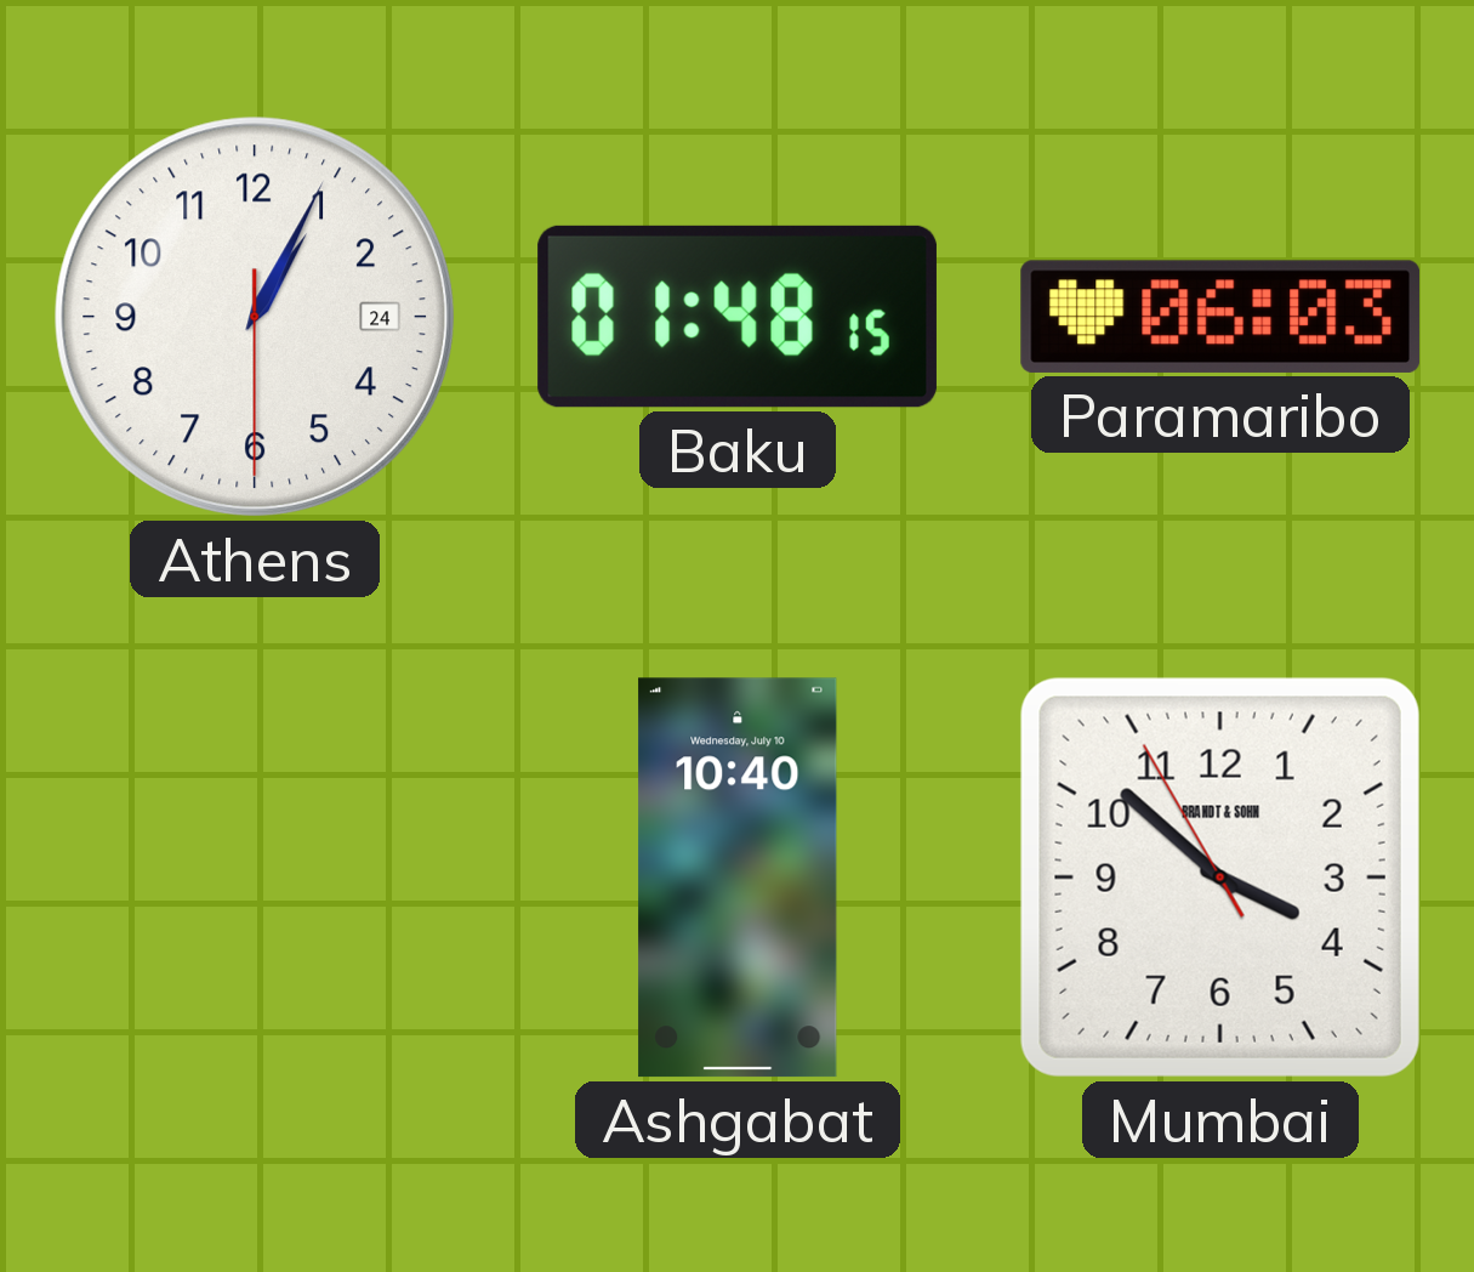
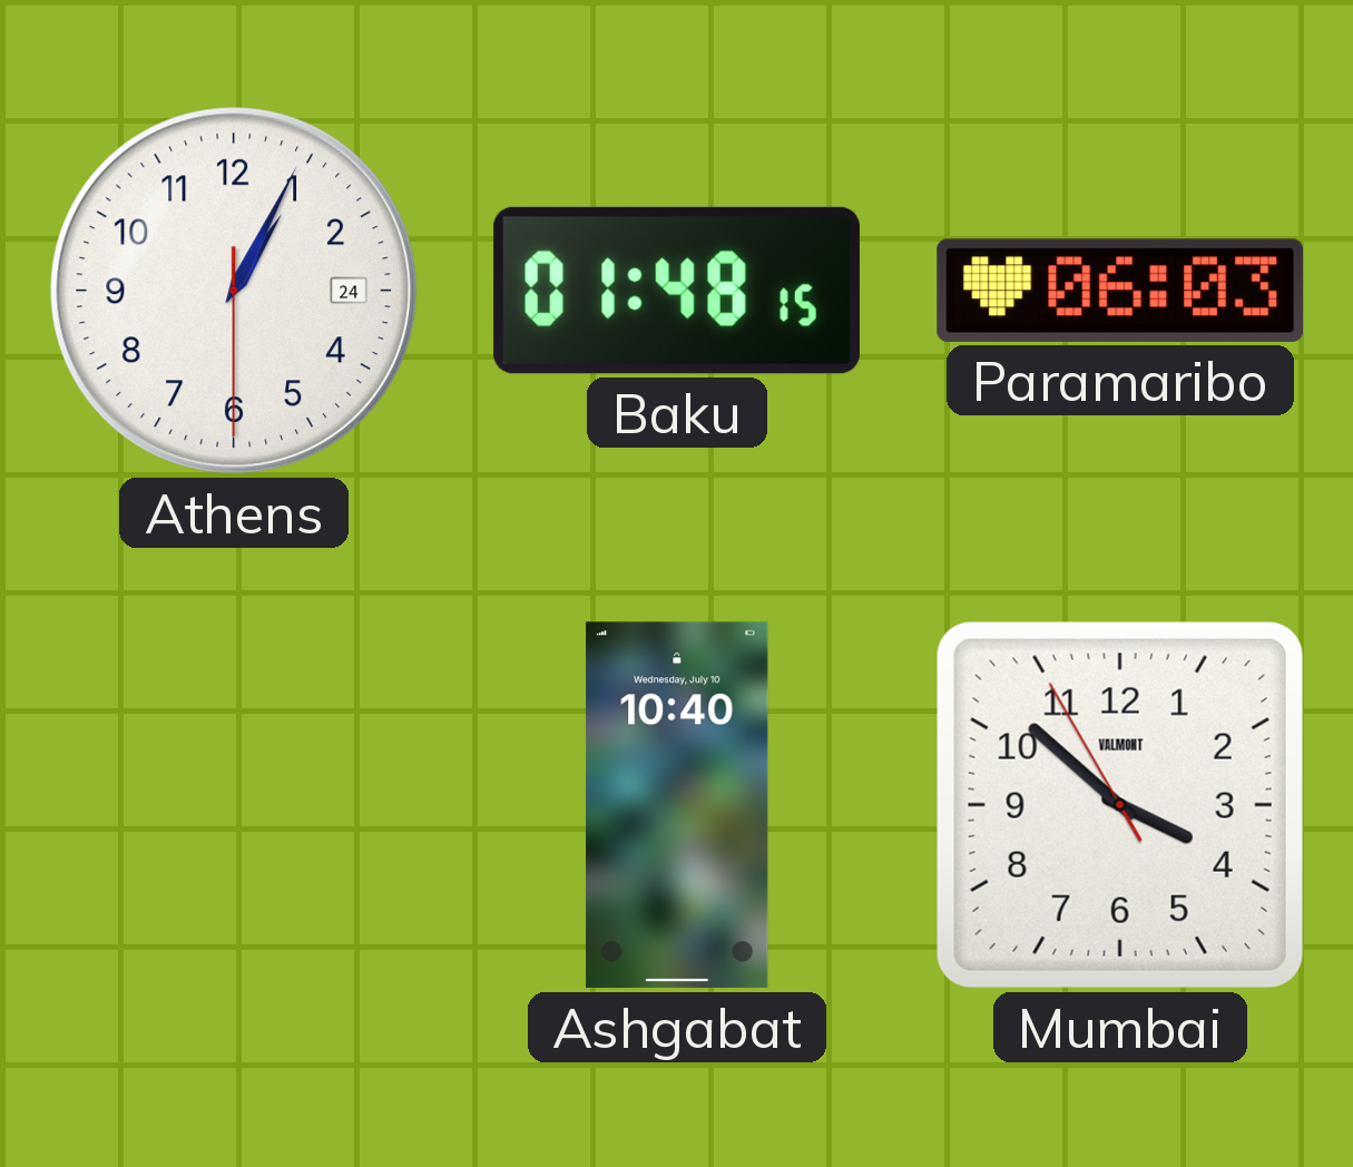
Mumbai brand: BRANDT & SOHN -> VALMONT
